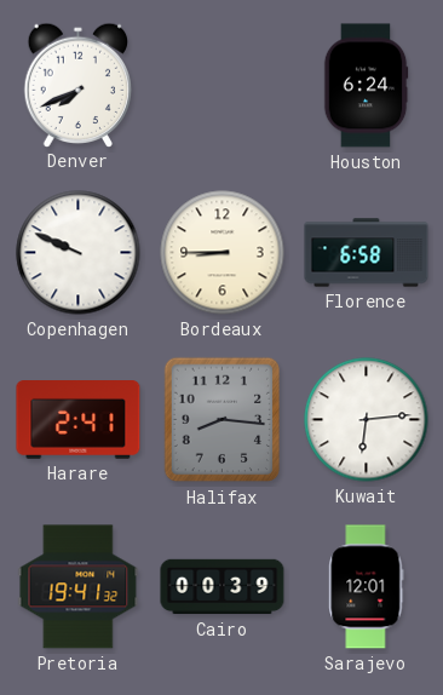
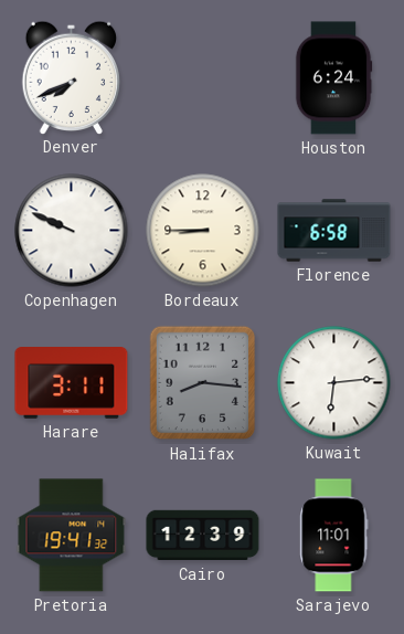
Harare: 2:41 -> 3:11
Cairo: 00:39 -> 12:39
Sarajevo: 12:01 -> 11:01
